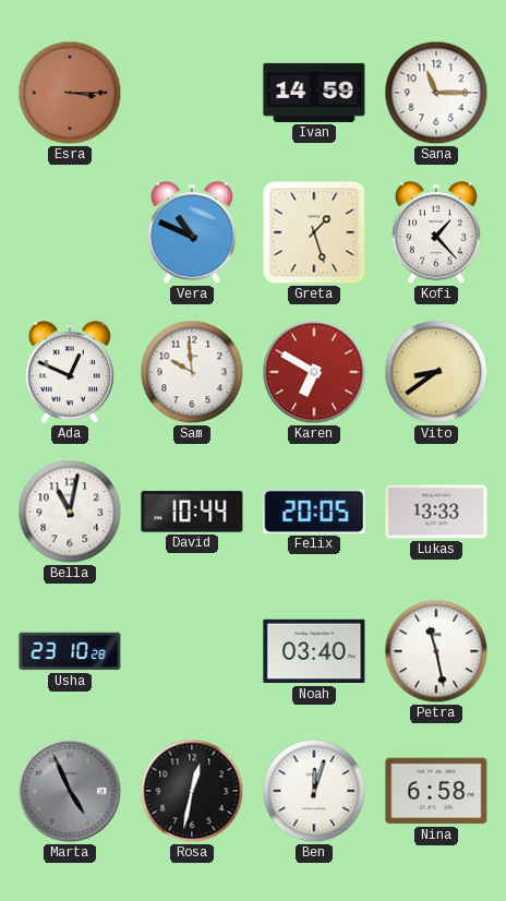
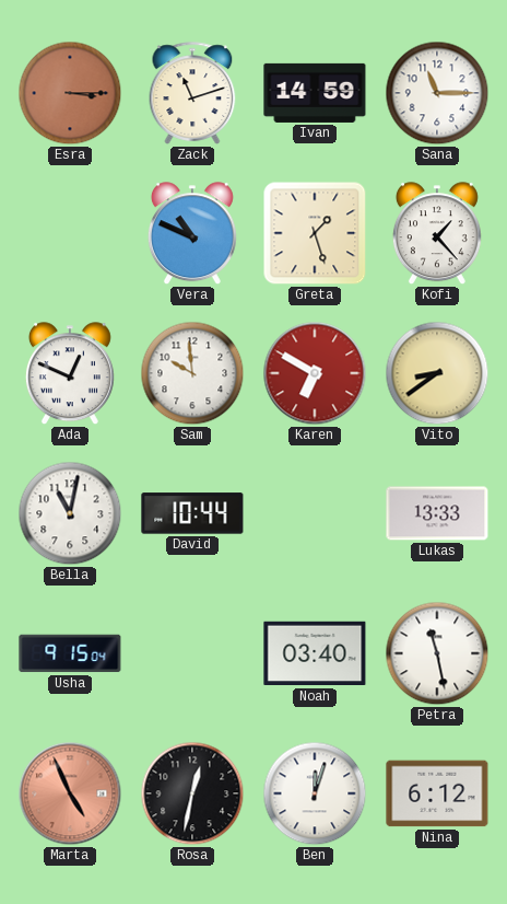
Zack: none -> 11:12
Felix: 20:05 -> none
Usha: 23:10 -> 9:15
Marta dial: grey -> salmon
Nina: 6:58 -> 6:12
